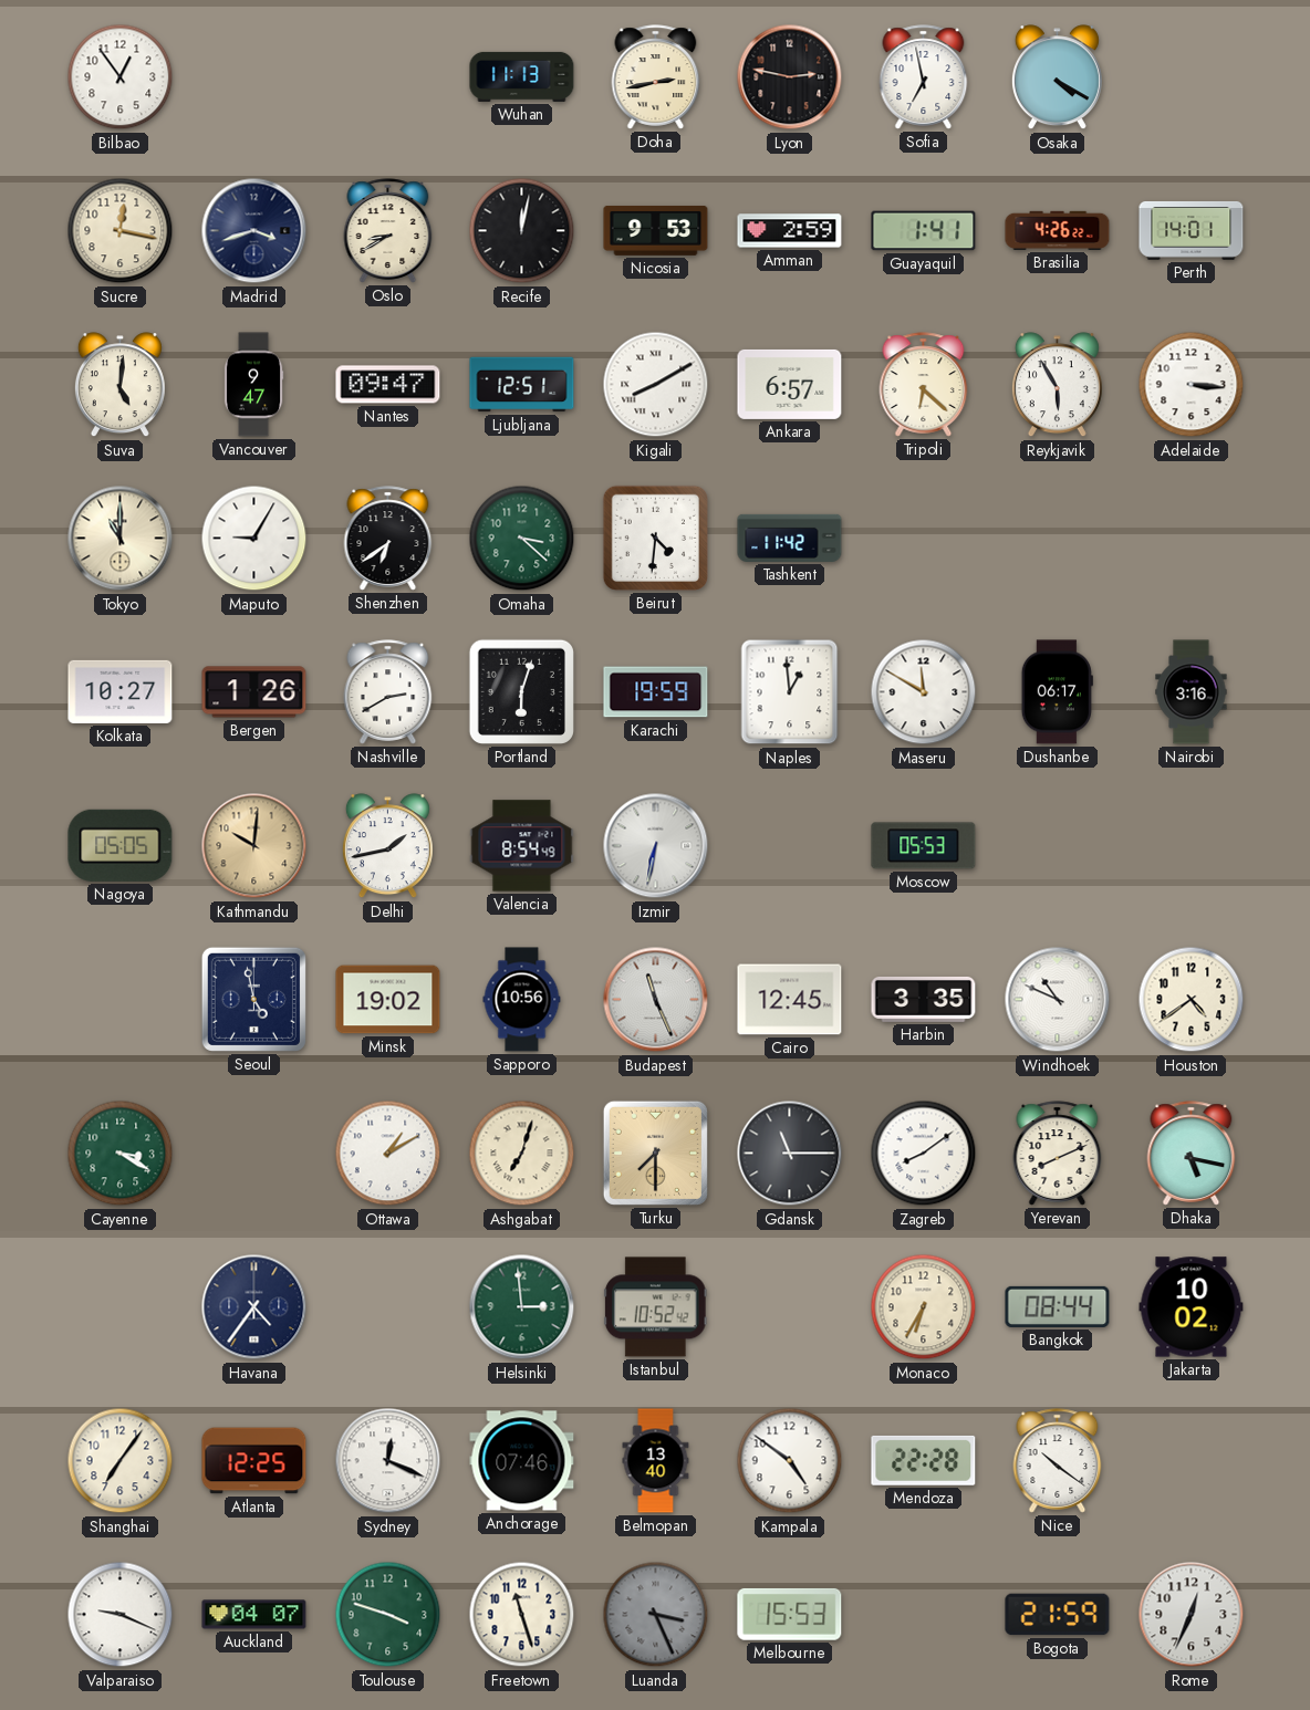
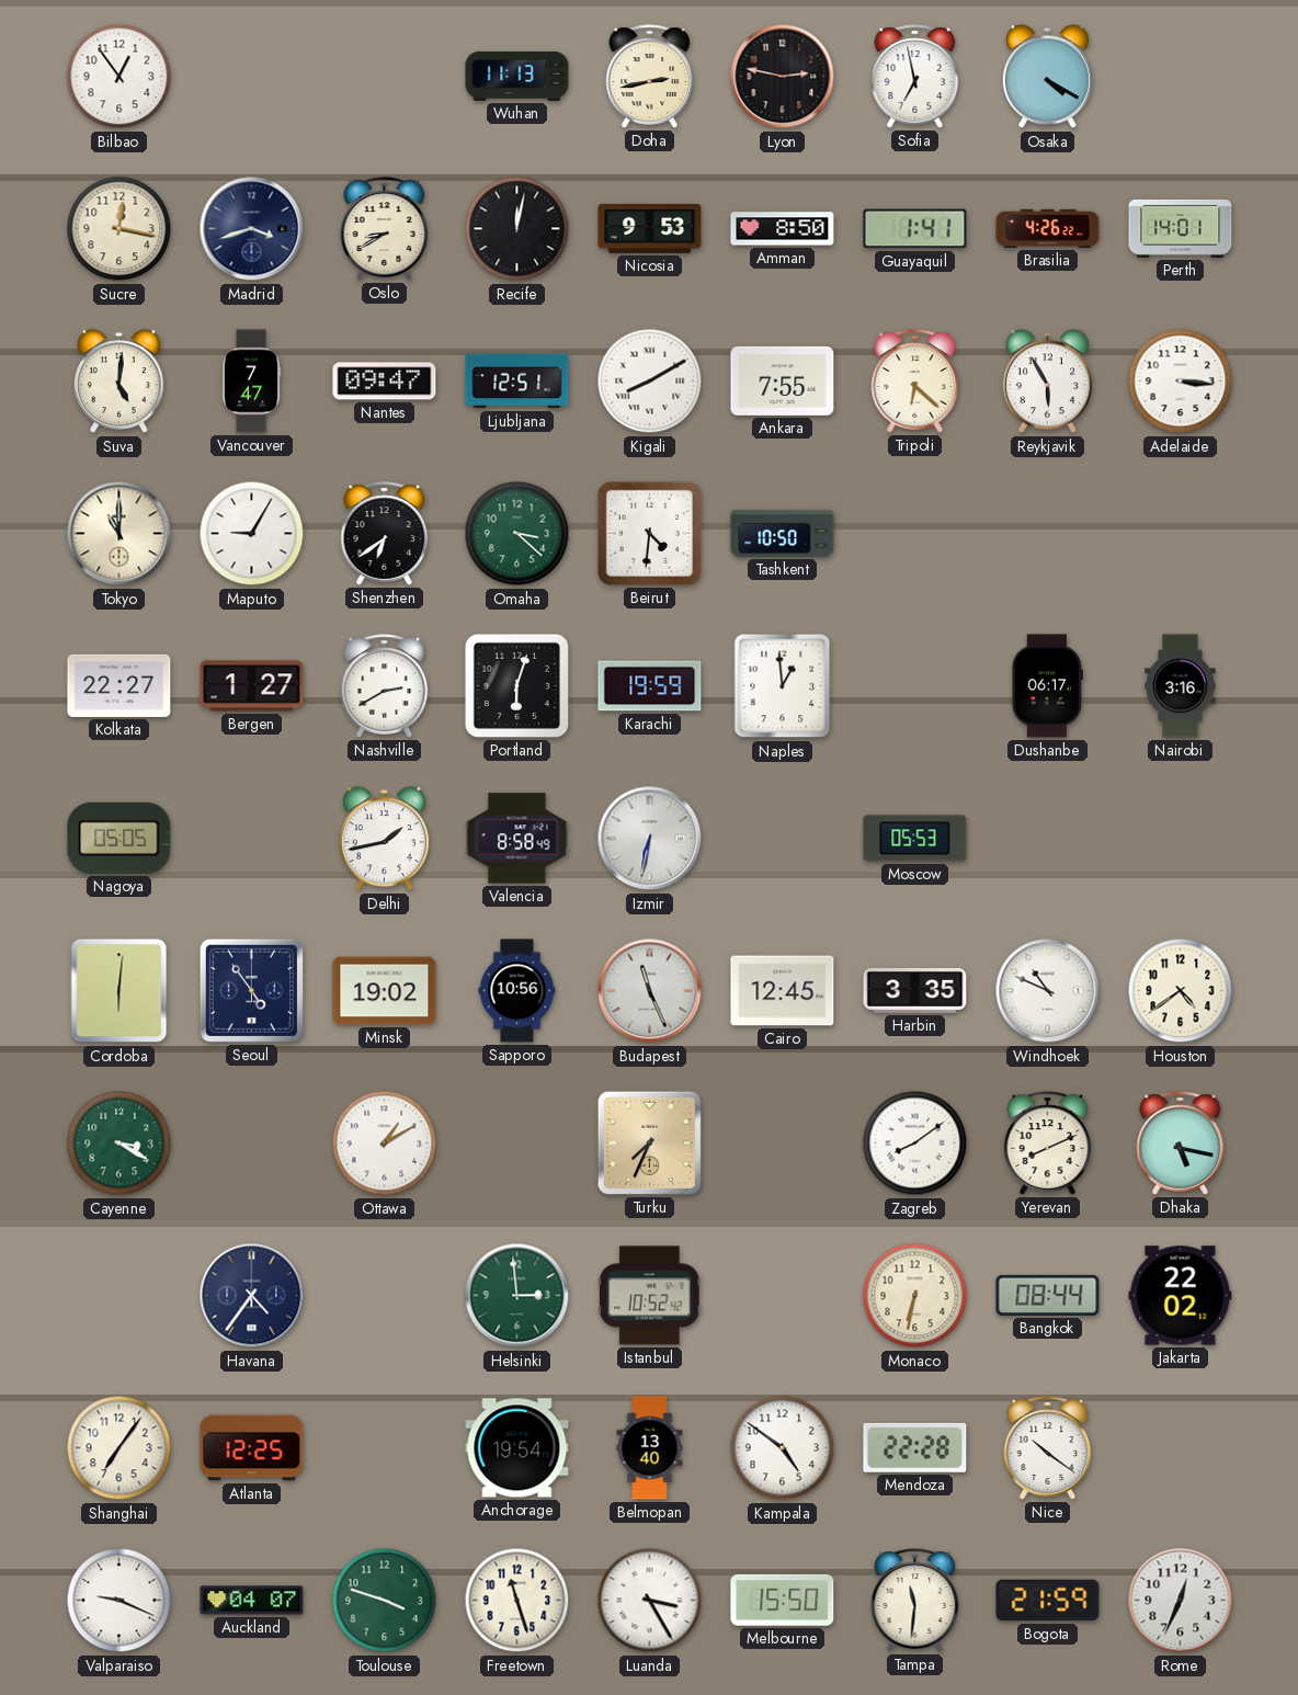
Amman: 2:59 -> 8:50
Vancouver: 9:47 -> 7:47
Ankara: 6:57 -> 7:55
Tashkent: 11:42 -> 10:50
Kolkata: 10:27 -> 22:27
Bergen: 1:26 -> 1:27
Maseru: 11:50 -> none
Kathmandu: 10:01 -> none
Valencia: 8:54 -> 8:58
Cordoba: none -> 6:01
Seoul: 4:58 -> 4:54
Ashgabat: 7:03 -> none
Turku: 7:30 -> 7:34
Gdansk: 11:15 -> none
Monaco: 6:35 -> 6:32
Jakarta: 10:02 -> 22:02
Sydney: 12:19 -> none
Anchorage: 07:46 -> 19:54
Luanda: 3:26 -> 3:25
Luanda dial: grey -> white
Melbourne: 15:53 -> 15:50
Tampa: none -> 11:31
